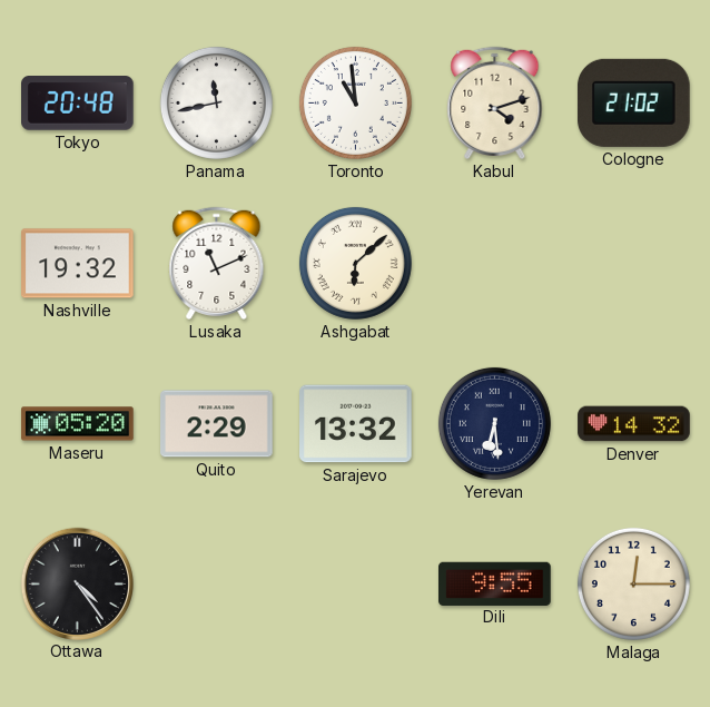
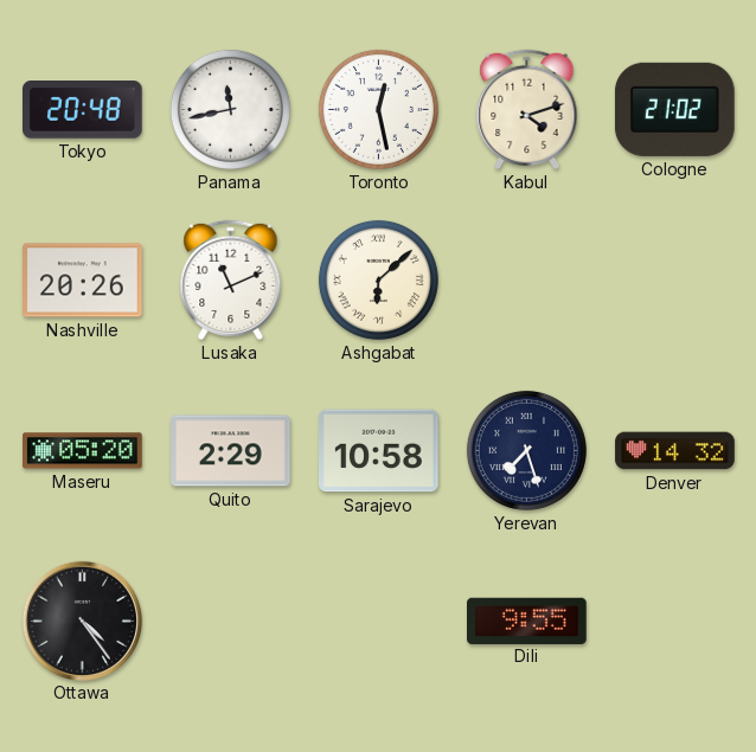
Toronto: 10:59 -> 12:28
Nashville: 19:32 -> 20:26
Sarajevo: 13:32 -> 10:58
Yerevan: 6:29 -> 7:27
Malaga: 12:15 -> none
